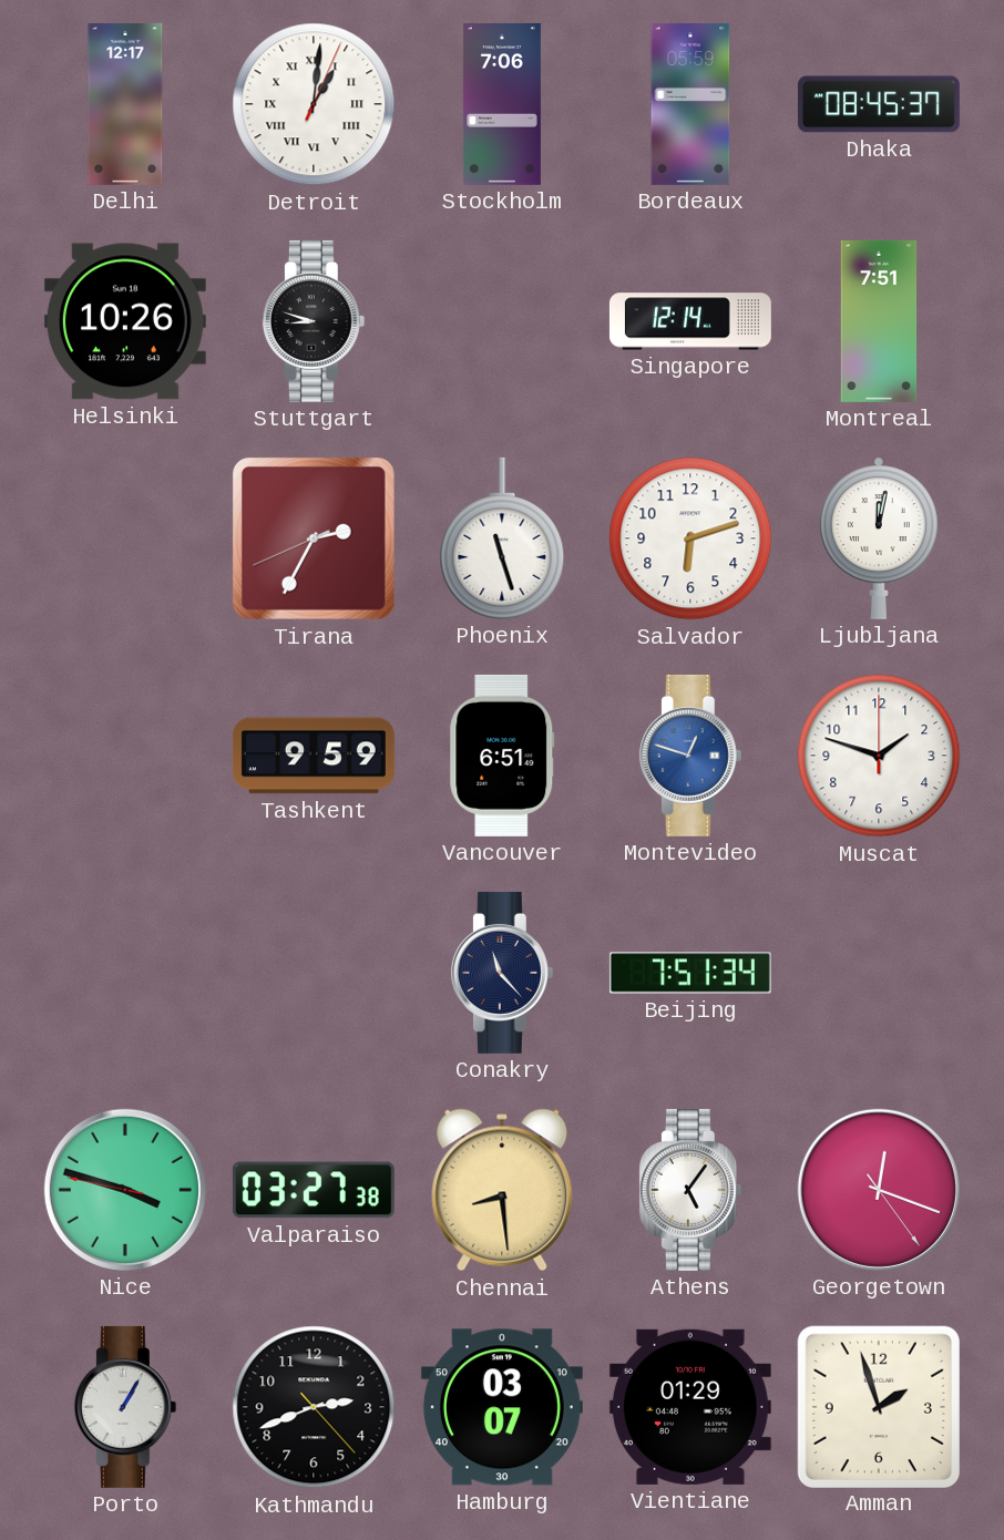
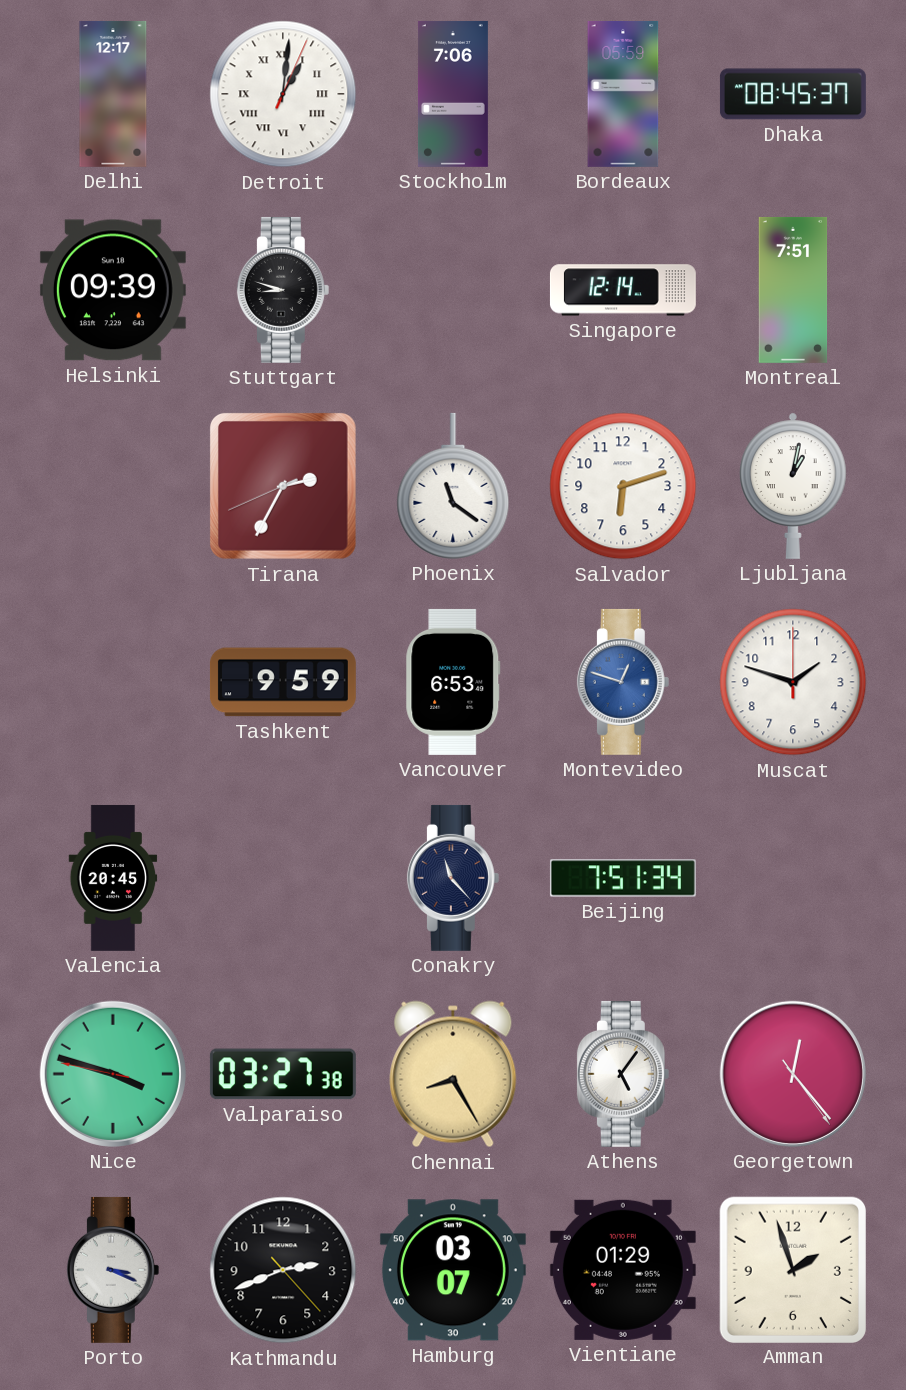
Helsinki: 10:26 -> 09:39
Phoenix: 11:27 -> 11:21
Ljubljana: 12:02 -> 1:02
Vancouver: 6:51 -> 6:53
Valencia: none -> 20:45
Chennai: 8:29 -> 8:25
Georgetown: 12:18 -> 12:23
Porto: 1:05 -> 3:19
